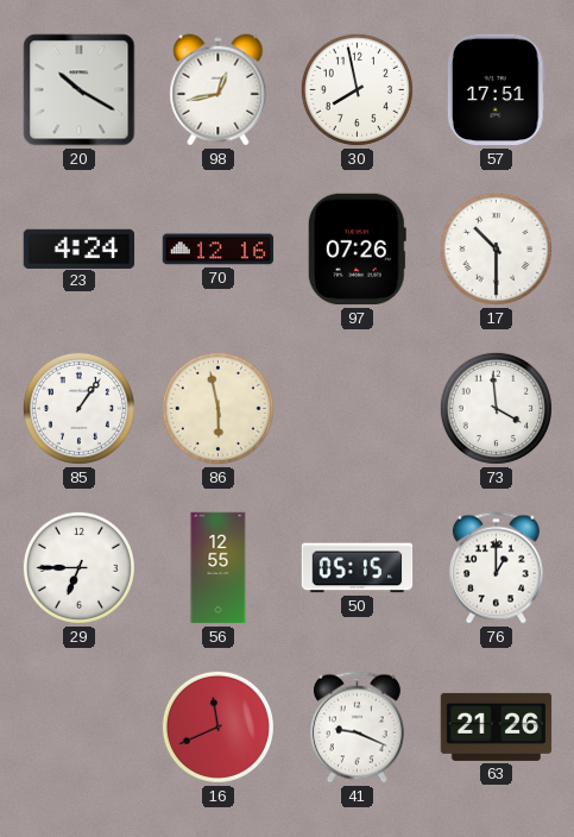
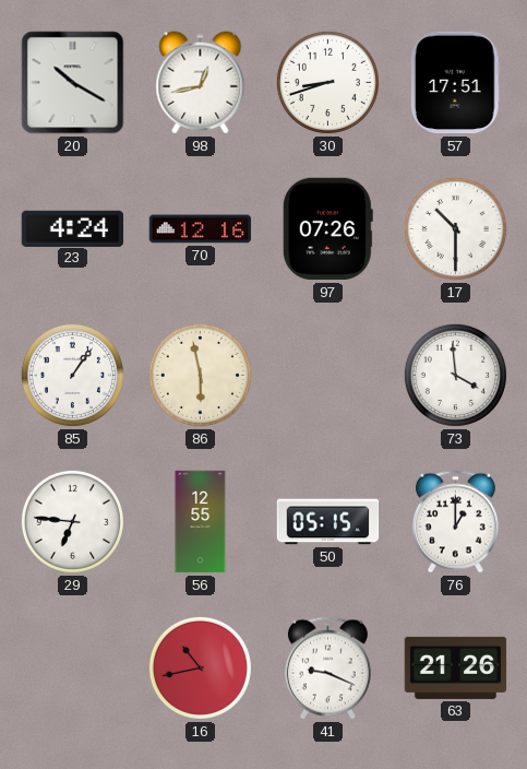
30: 7:58 -> 8:42
29: 6:45 -> 6:46
16: 11:41 -> 10:43
